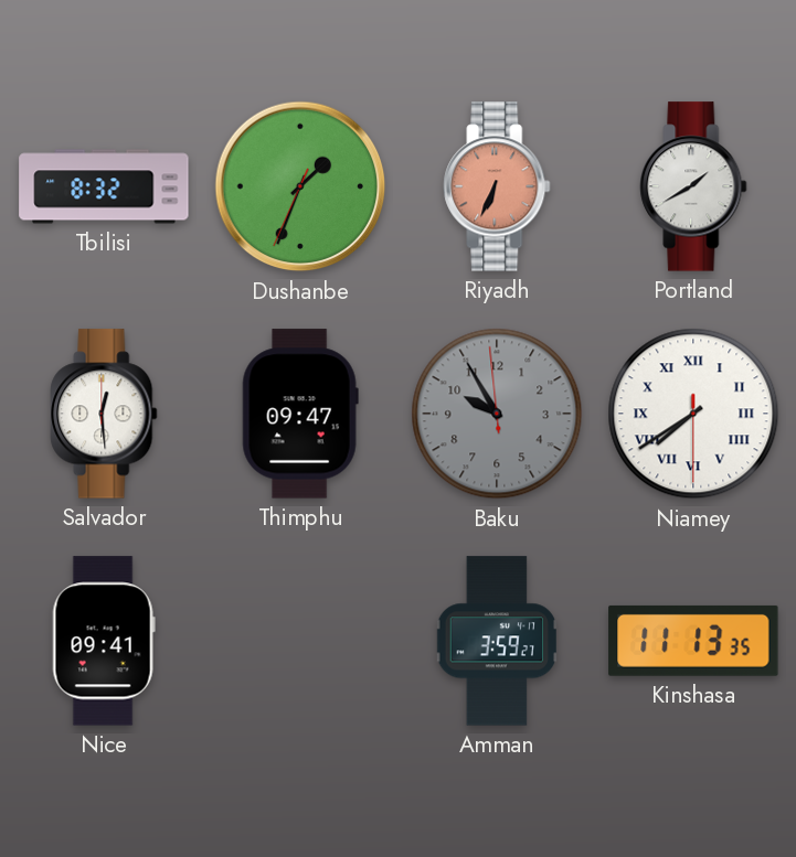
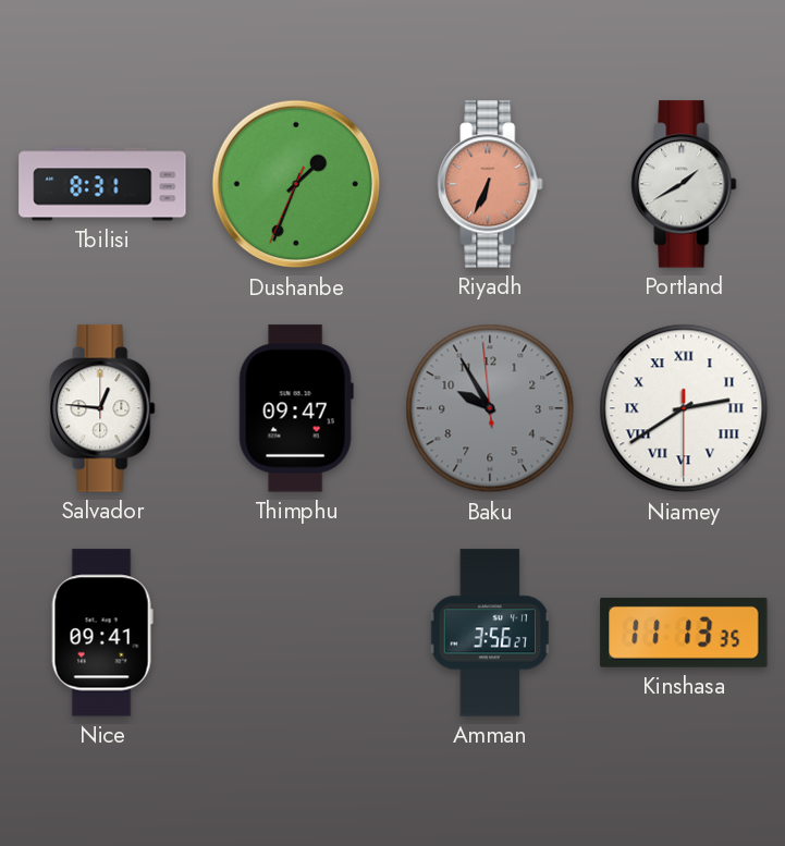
Tbilisi: 8:32 -> 8:31
Salvador: 12:29 -> 12:46
Niamey: 7:39 -> 2:39
Amman: 3:59 -> 3:56
